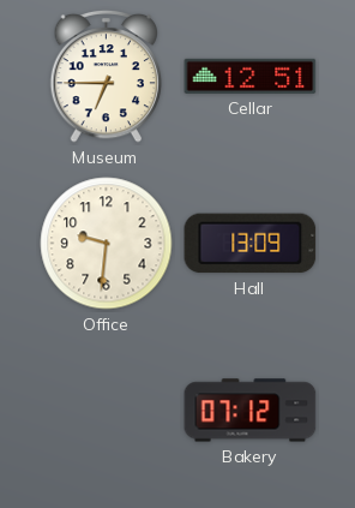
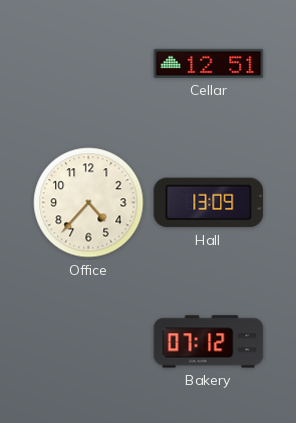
Museum: 6:45 -> none
Office: 9:31 -> 4:37
